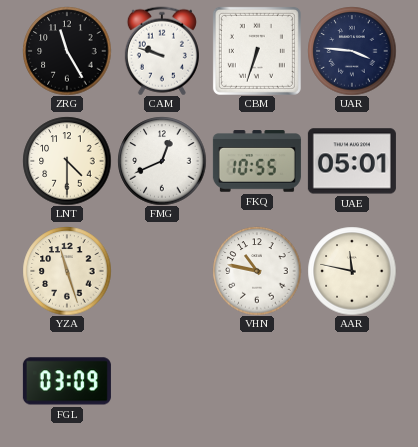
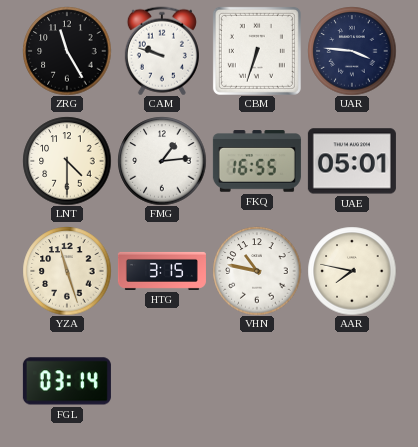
FMG: 12:41 -> 1:14
FKQ: 10:55 -> 16:55
HTG: none -> 3:15
AAR: 11:47 -> 7:47
FGL: 03:09 -> 03:14
